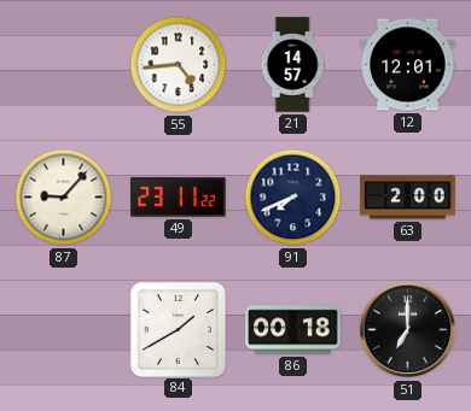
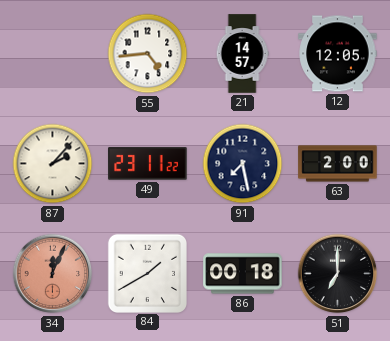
12: 12:01 -> 12:05
87: 9:07 -> 2:07
91: 7:41 -> 7:28
34: none -> 12:04
